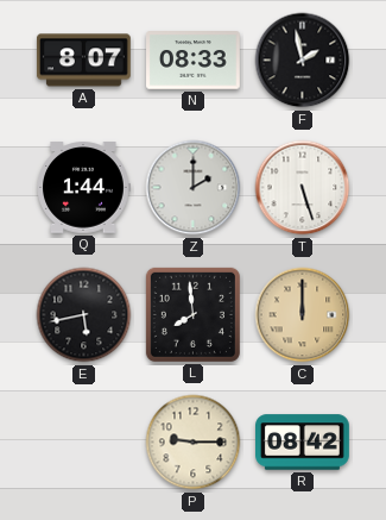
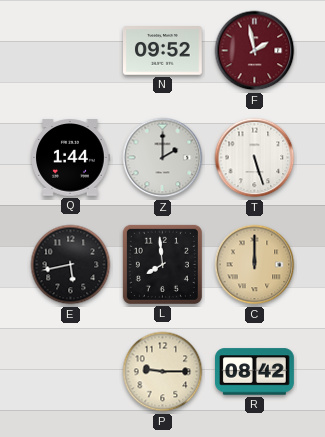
A: 8:07 -> none
N: 08:33 -> 09:52
F dial: black -> burgundy
